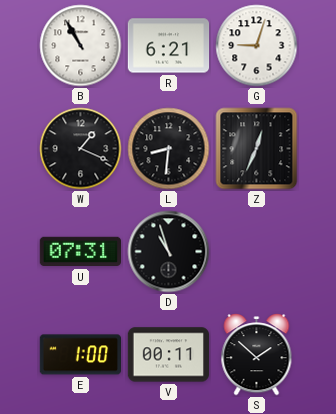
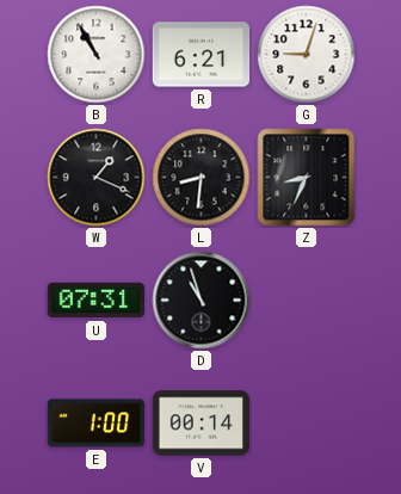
Z: 12:34 -> 8:34
V: 00:11 -> 00:14
S: 1:52 -> none
